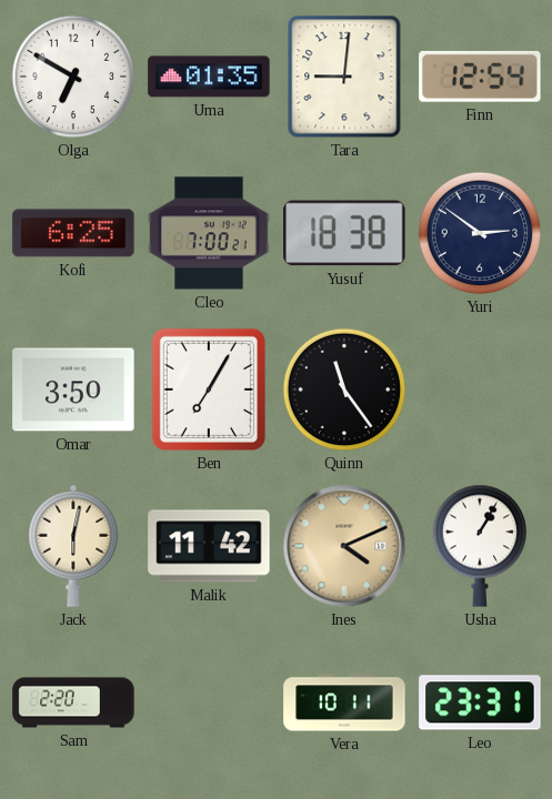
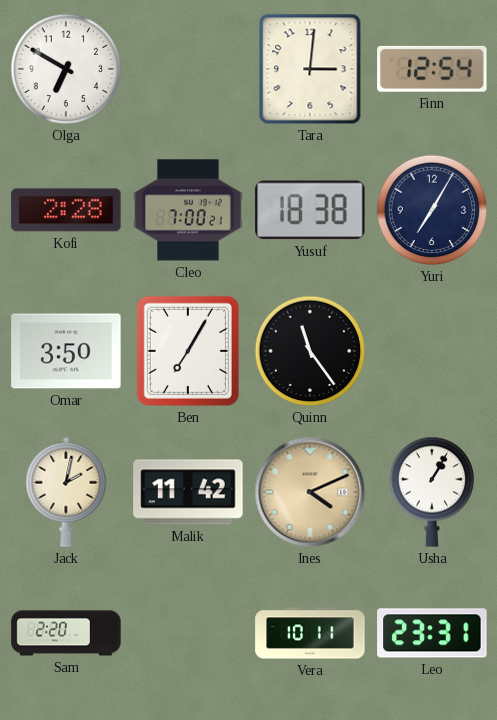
Uma: 01:35 -> none
Tara: 9:01 -> 3:01
Kofi: 6:25 -> 2:28
Yuri: 2:51 -> 7:05
Jack: 6:02 -> 2:02
